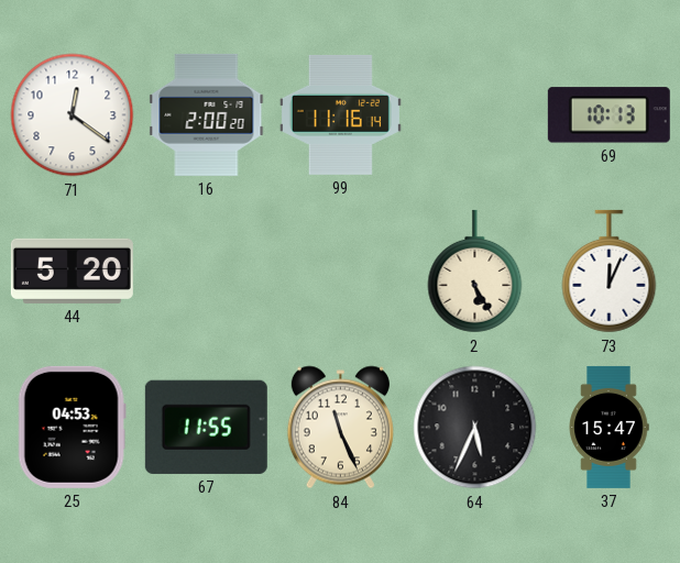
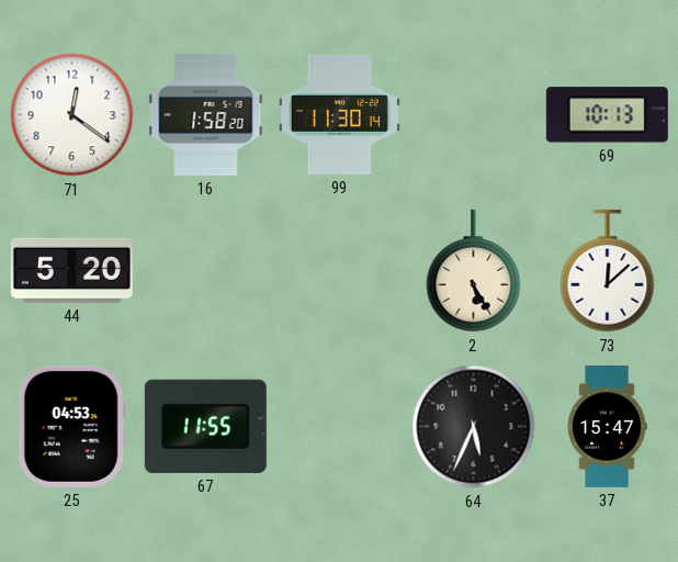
16: 2:00 -> 1:58
99: 11:16 -> 11:30
73: 12:04 -> 12:08
84: 11:26 -> none
